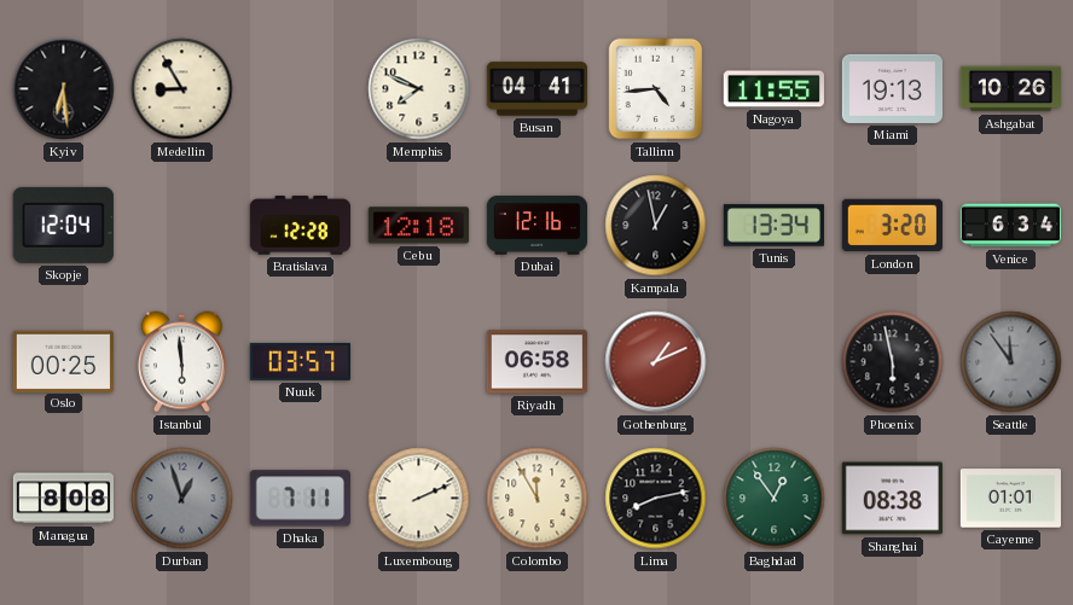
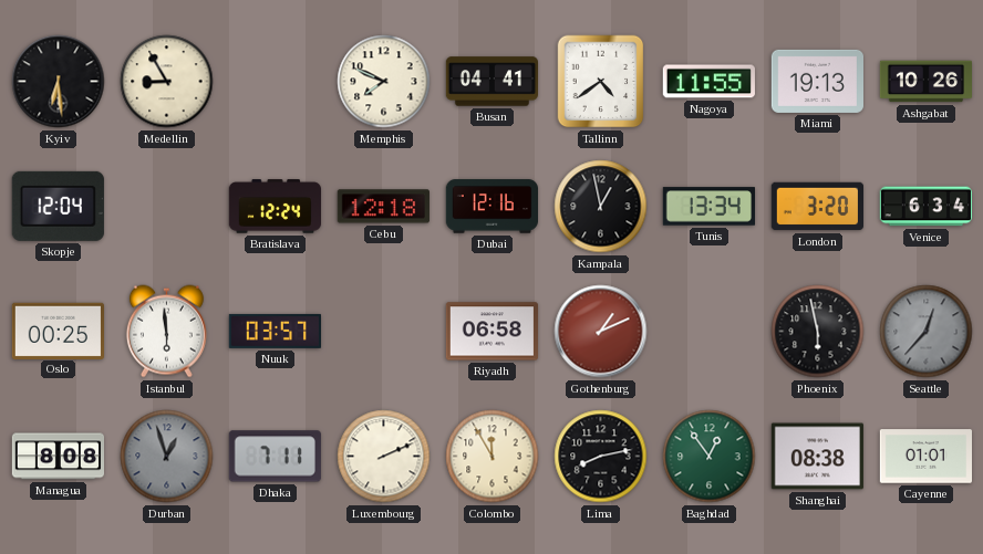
Tallinn: 4:44 -> 4:39
Bratislava: 12:28 -> 12:24
Seattle: 11:54 -> 12:37
